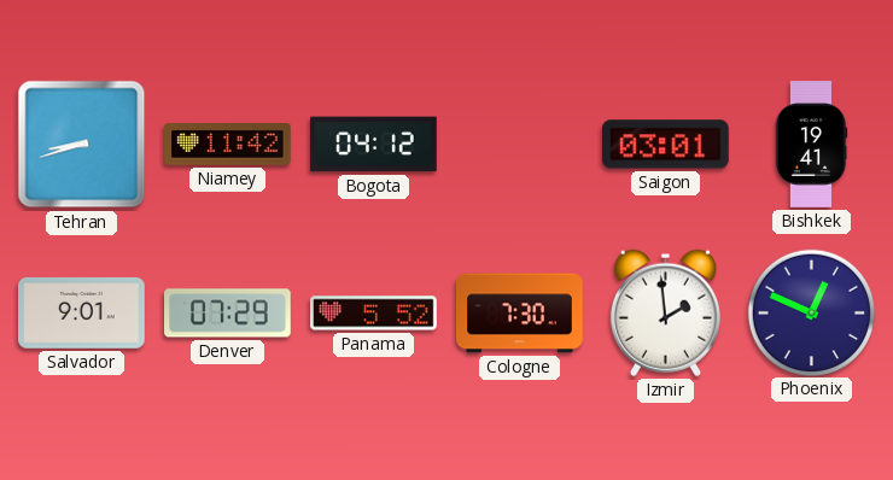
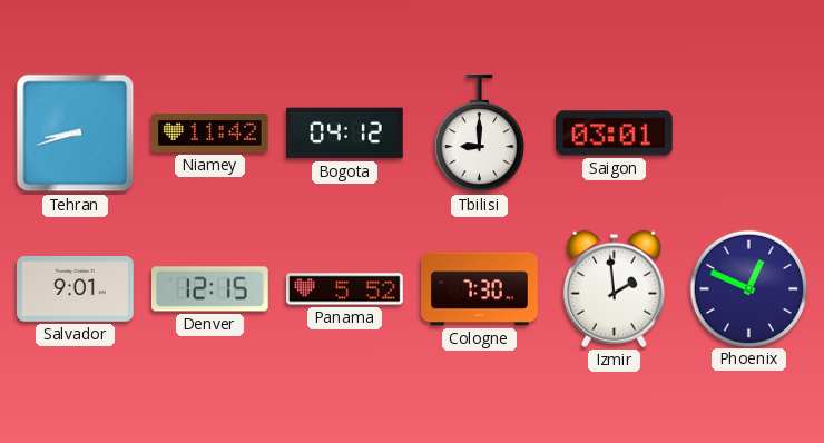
Tbilisi: none -> 9:00
Bishkek: 19:41 -> none
Denver: 07:29 -> 12:15
